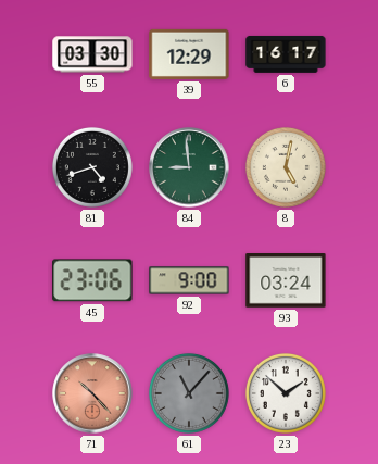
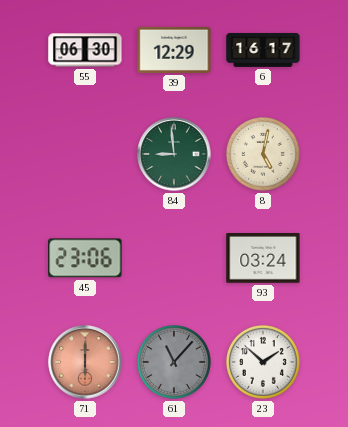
55: 03:30 -> 06:30
81: 4:42 -> none
92: 9:00 -> none
71: 10:23 -> 6:00
